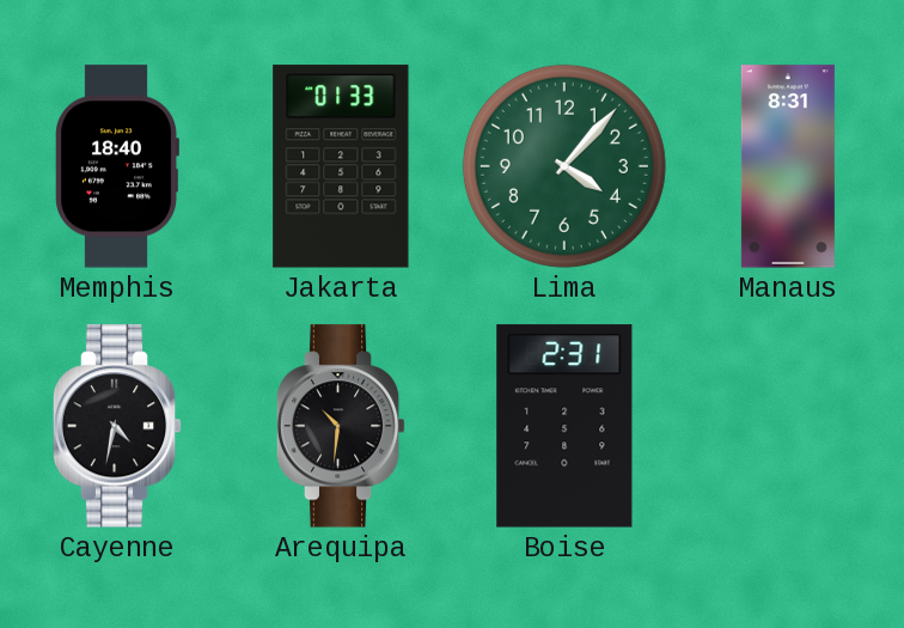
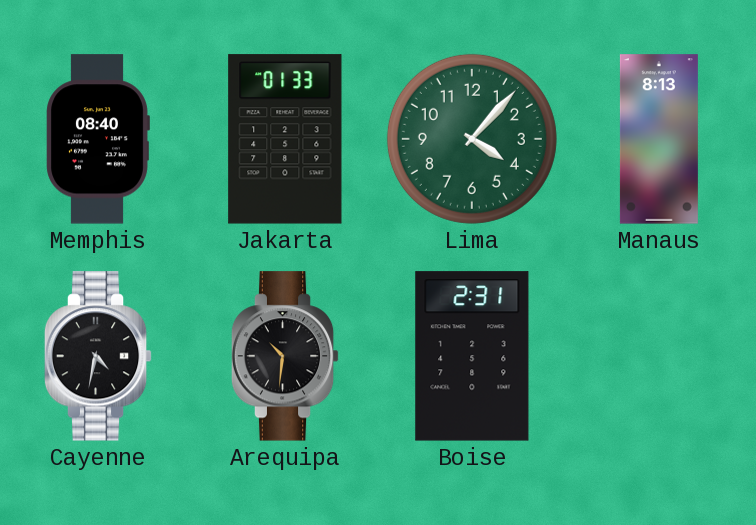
Memphis: 18:40 -> 08:40
Manaus: 8:31 -> 8:13
